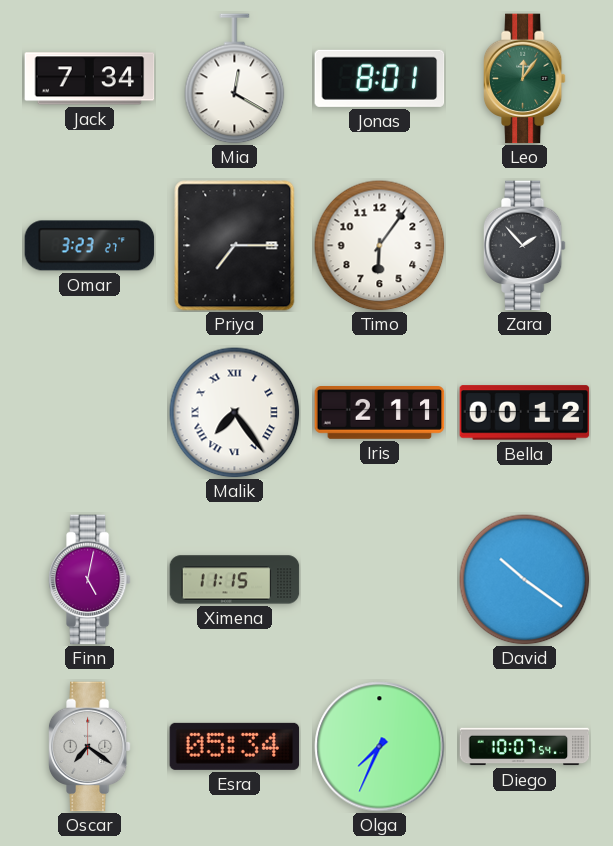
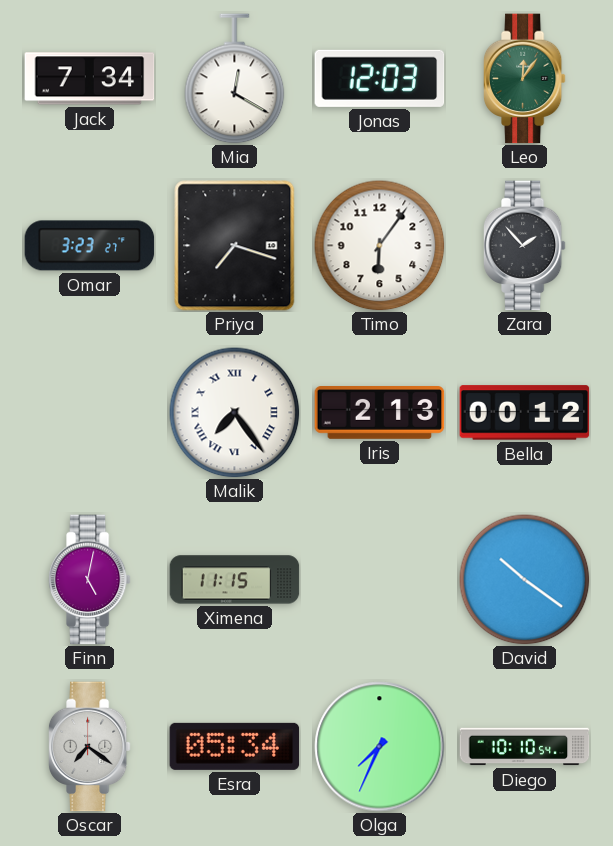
Jonas: 8:01 -> 12:03
Priya: 7:15 -> 7:18
Iris: 2:11 -> 2:13
Diego: 10:07 -> 10:10
